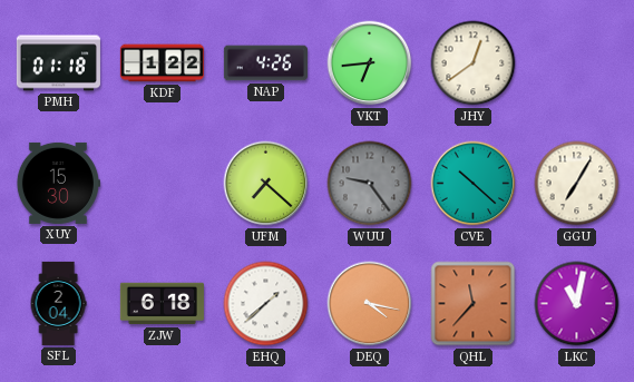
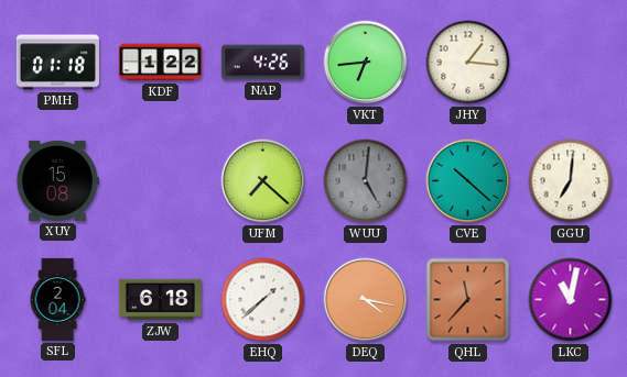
JHY: 12:39 -> 1:16
XUY: 15:30 -> 15:08
WUU: 9:24 -> 5:01
GGU: 7:05 -> 7:01
